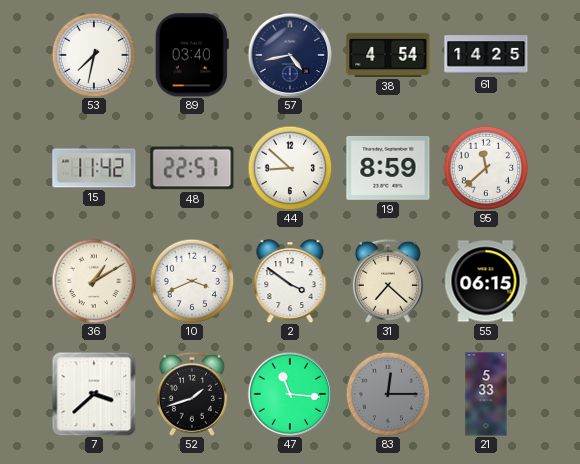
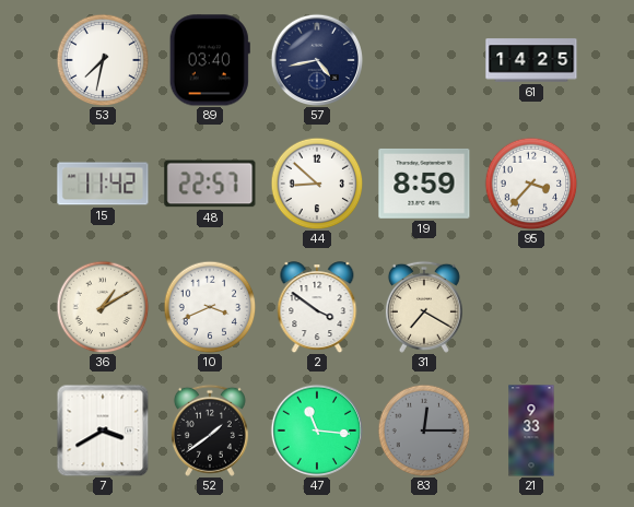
38: 4:54 -> none
95: 11:38 -> 3:37
31: 7:22 -> 7:20
55: 06:15 -> none
7: 3:38 -> 3:40
52: 1:42 -> 1:39
21: 5:33 -> 9:33
